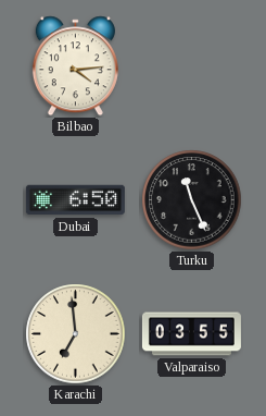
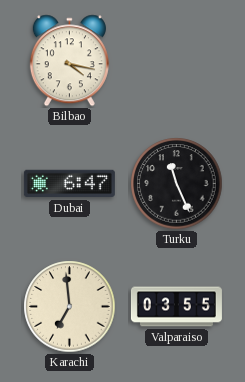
Bilbao: 4:14 -> 4:17
Dubai: 6:50 -> 6:47
